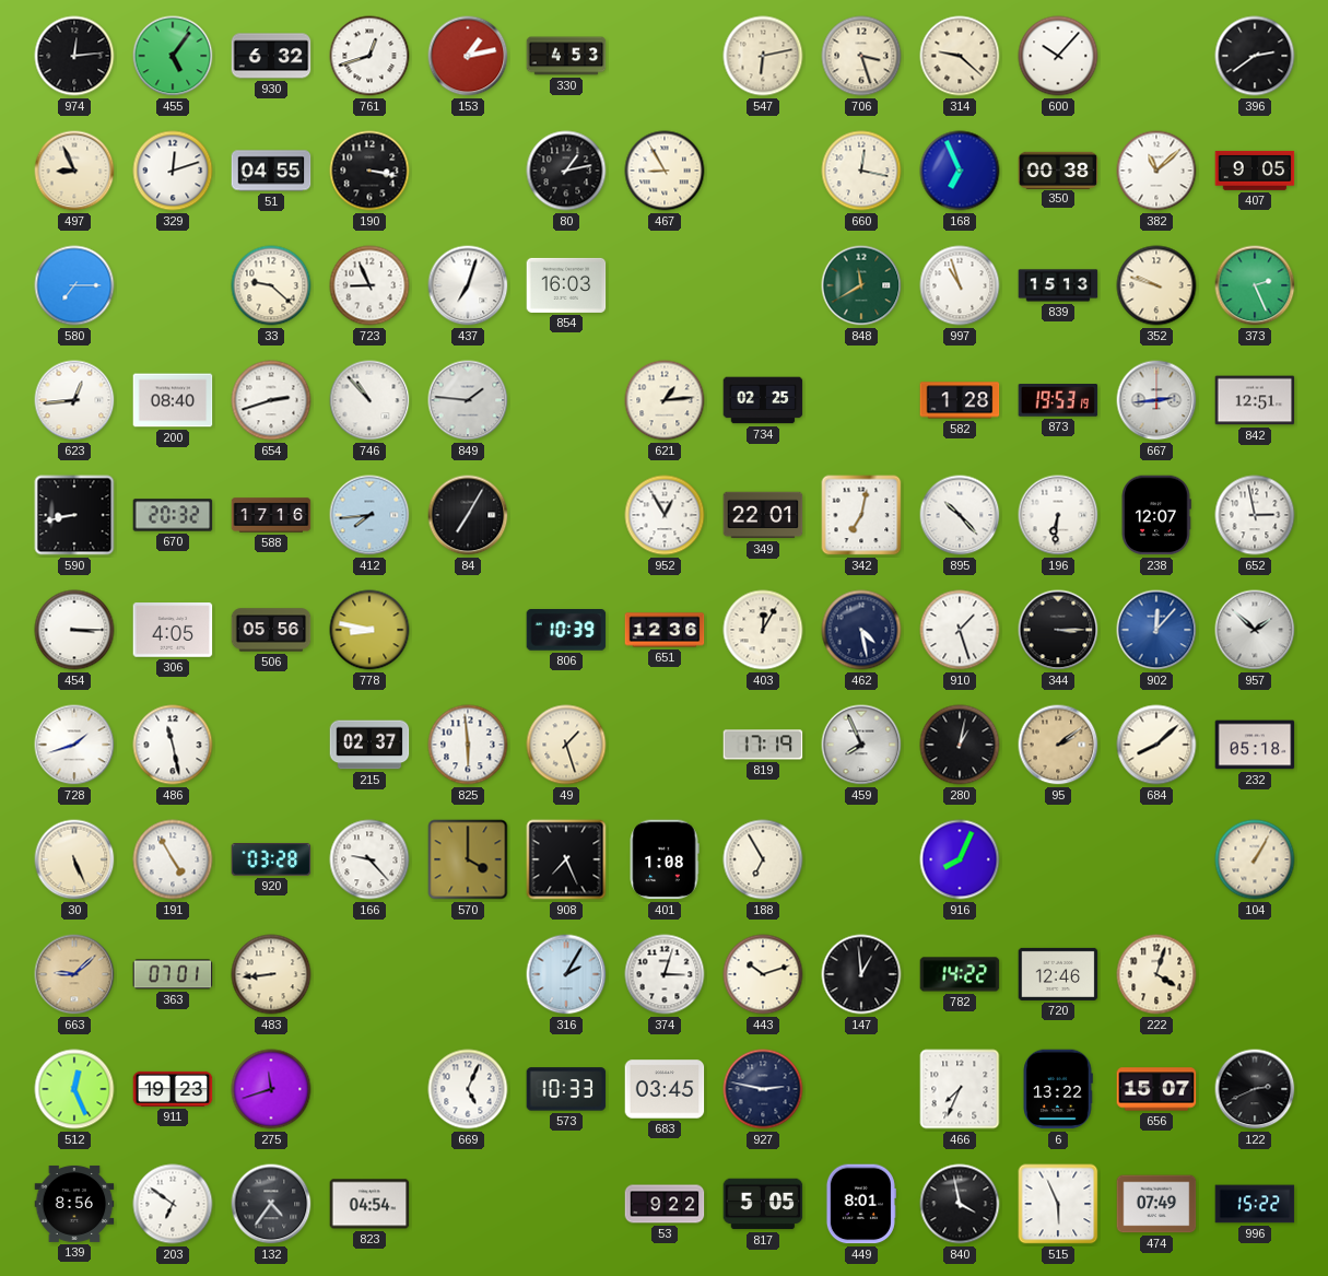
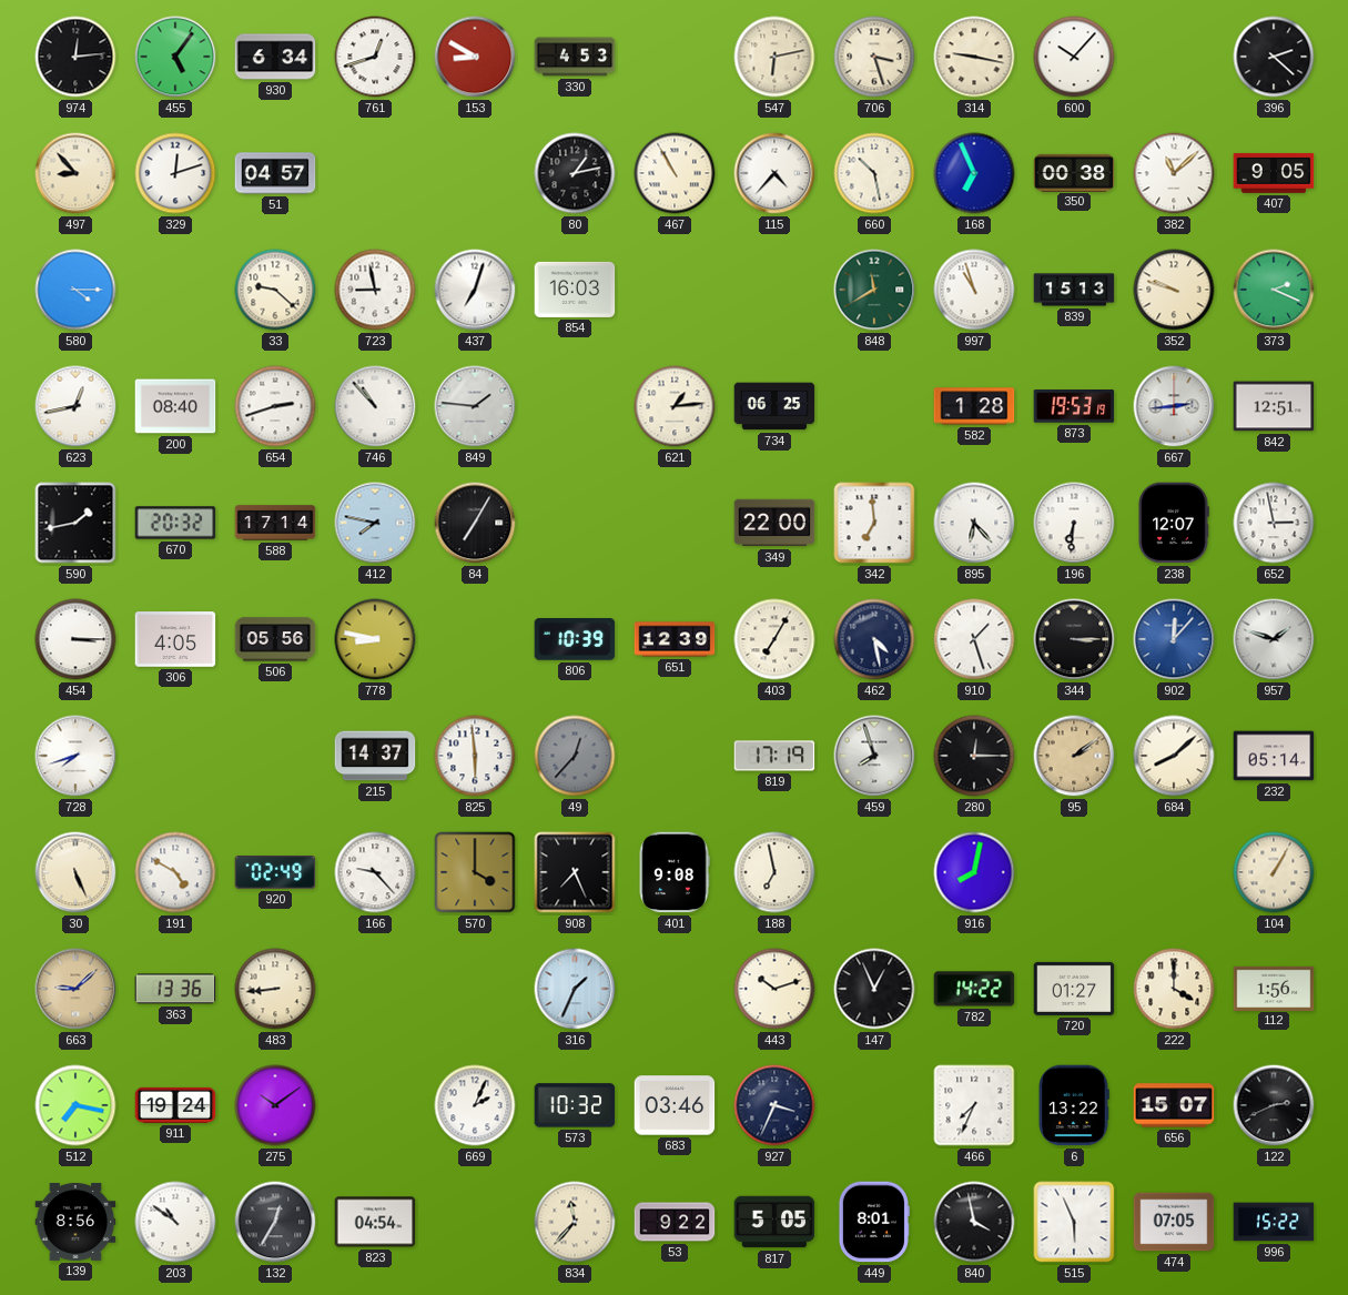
930: 6:32 -> 6:34
153: 1:13 -> 8:50
314: 9:22 -> 9:17
396: 2:39 -> 2:22
497: 8:56 -> 8:53
51: 04:55 -> 04:57
190: 3:17 -> none
467: 8:55 -> 10:55
115: none -> 4:37
660: 12:17 -> 10:28
580: 7:15 -> 4:15
723: 8:56 -> 8:58
373: 2:26 -> 2:19
623: 12:44 -> 12:43
734: 02:25 -> 06:25
590: 8:43 -> 1:43
588: 17:16 -> 17:14
412: 7:44 -> 7:47
952: 12:55 -> none
349: 22:01 -> 22:00
342: 7:02 -> 6:59
895: 10:23 -> 6:23
651: 12:36 -> 12:39
403: 12:05 -> 7:05
957: 1:52 -> 1:48
728: 1:42 -> 7:42
486: 11:28 -> none
215: 02:37 -> 14:37
49: 1:27 -> 12:37
49 dial: cream -> grey
459: 7:56 -> 7:57
280: 1:02 -> 12:15
232: 05:18 -> 05:14
191: 4:55 -> 4:50
920: 03:28 -> 02:49
401: 1:08 -> 9:08
188: 6:55 -> 6:58
916: 8:04 -> 8:02
363: 07:01 -> 13:36
316: 2:05 -> 1:34
374: 3:03 -> none
147: 12:59 -> 12:56
720: 12:46 -> 01:27
222: 4:03 -> 4:00
112: none -> 1:56
512: 12:26 -> 7:17
911: 19:23 -> 19:24
275: 11:42 -> 10:09
669: 5:04 -> 2:04
573: 10:33 -> 10:32
683: 03:45 -> 03:46
927: 2:47 -> 3:34
203: 6:51 -> 10:51
132: 4:36 -> 12:35
834: none -> 11:37
474: 07:49 -> 07:05
